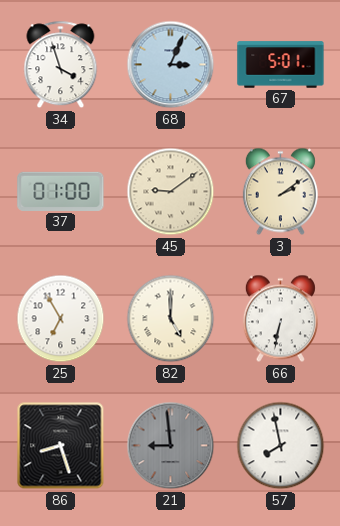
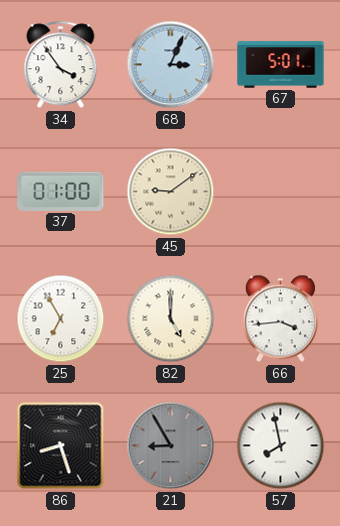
34: 3:57 -> 3:54
3: 2:09 -> none
66: 6:32 -> 3:44
21: 8:59 -> 8:55
